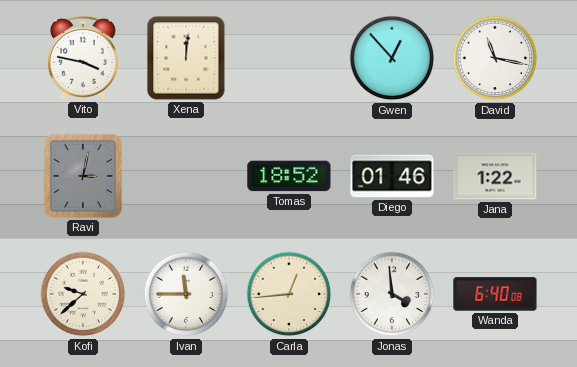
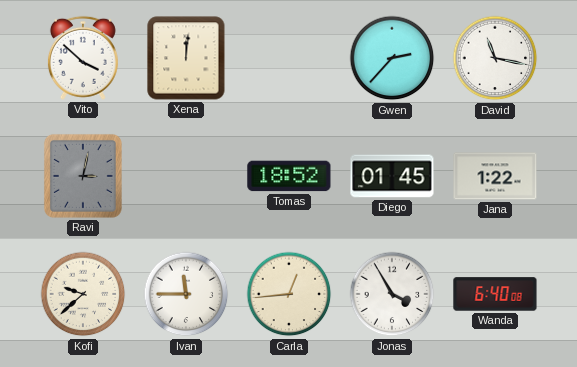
Vito: 3:47 -> 3:52
Gwen: 12:53 -> 2:37
Diego: 01:46 -> 01:45
Jonas: 3:59 -> 3:55
